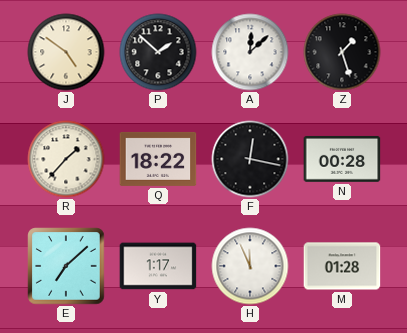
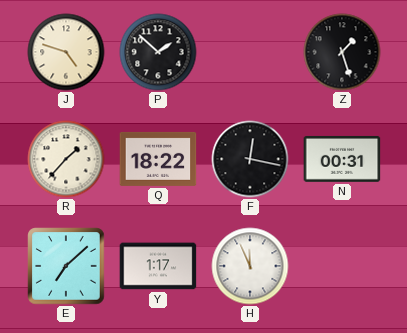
J: 4:51 -> 4:48
A: 12:08 -> none
N: 00:28 -> 00:31
M: 01:28 -> none
